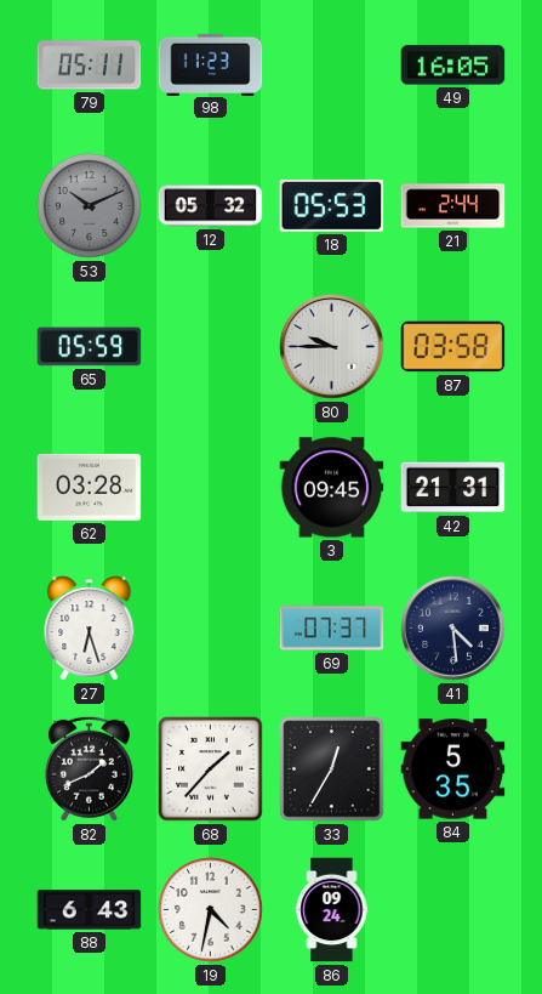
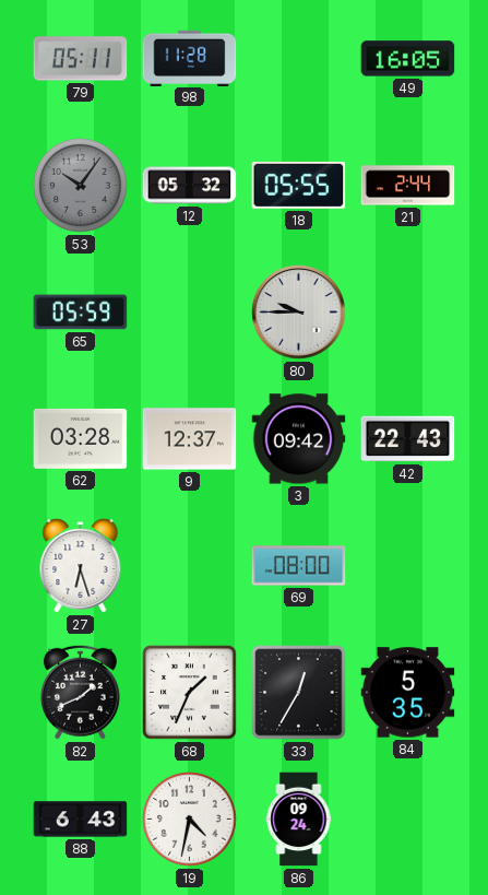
98: 11:23 -> 11:28
53: 10:11 -> 10:06
18: 05:53 -> 05:55
87: 03:58 -> none
9: none -> 12:37
3: 09:45 -> 09:42
42: 21:31 -> 22:43
69: 07:37 -> 08:00
41: 4:29 -> none
68: 1:37 -> 1:34
